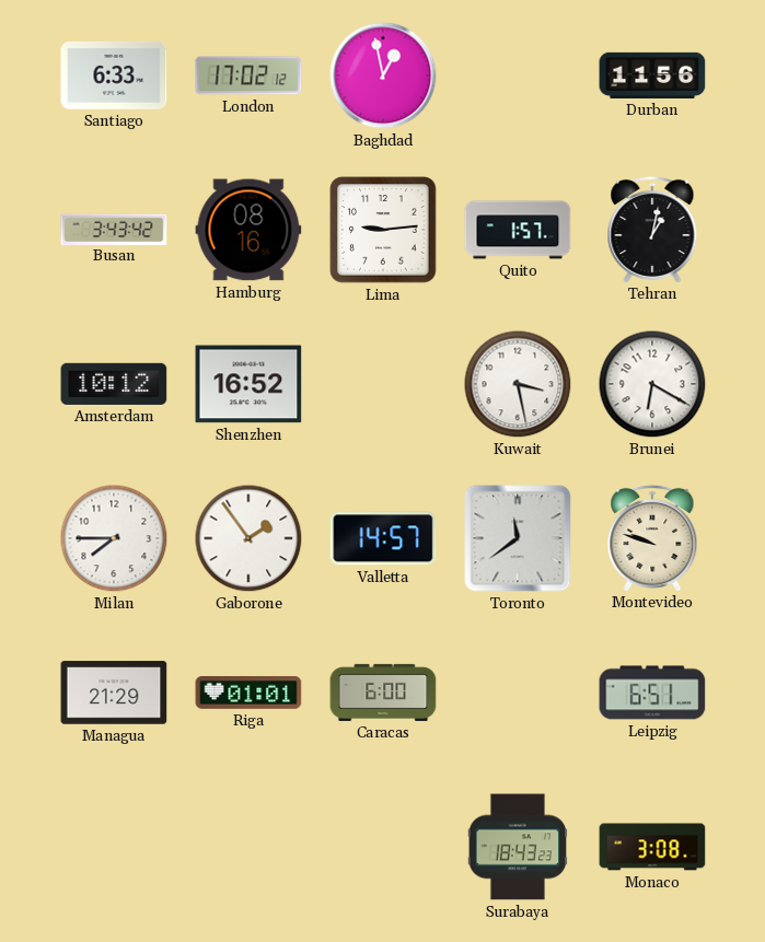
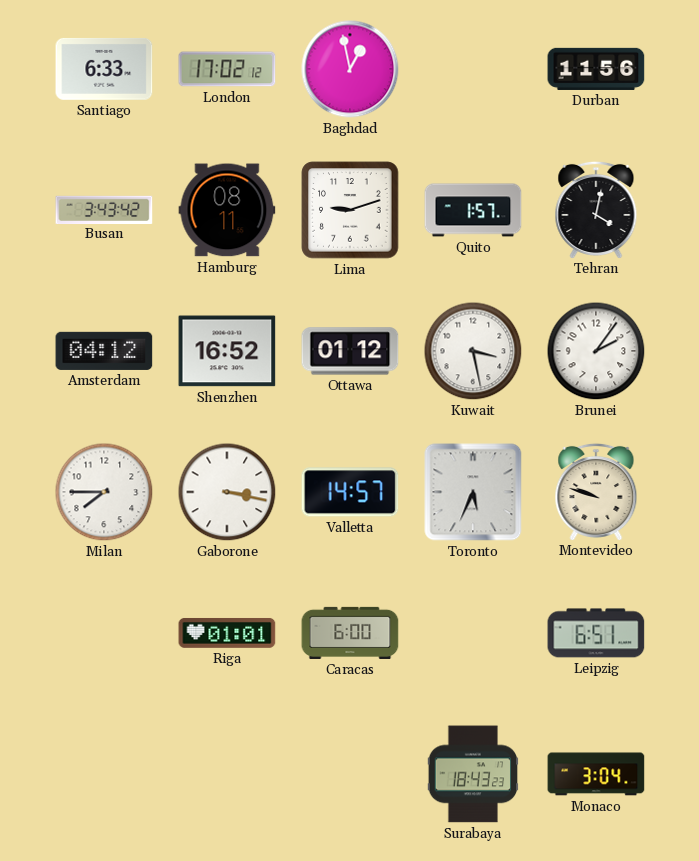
Hamburg: 08:16 -> 08:11
Lima: 9:14 -> 9:12
Tehran: 1:02 -> 4:02
Amsterdam: 10:12 -> 04:12
Ottawa: none -> 01:12
Brunei: 6:20 -> 2:06
Gaborone: 1:54 -> 3:17
Toronto: 11:39 -> 5:34
Managua: 21:29 -> none
Monaco: 3:08 -> 3:04
